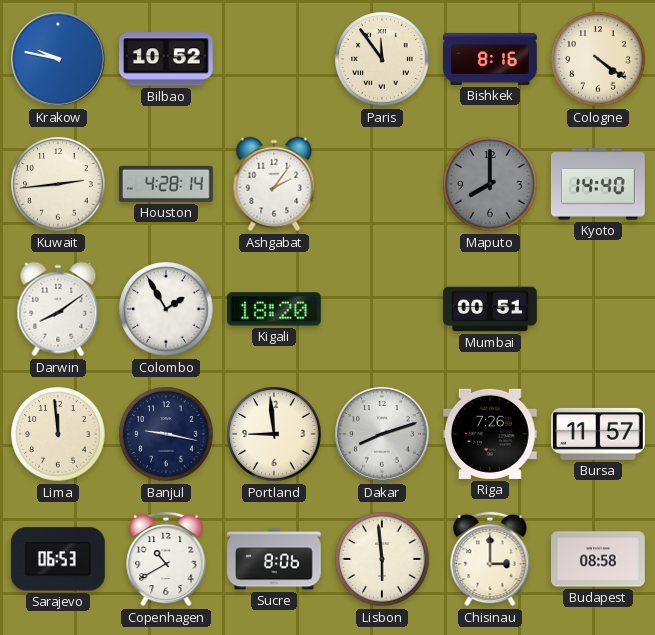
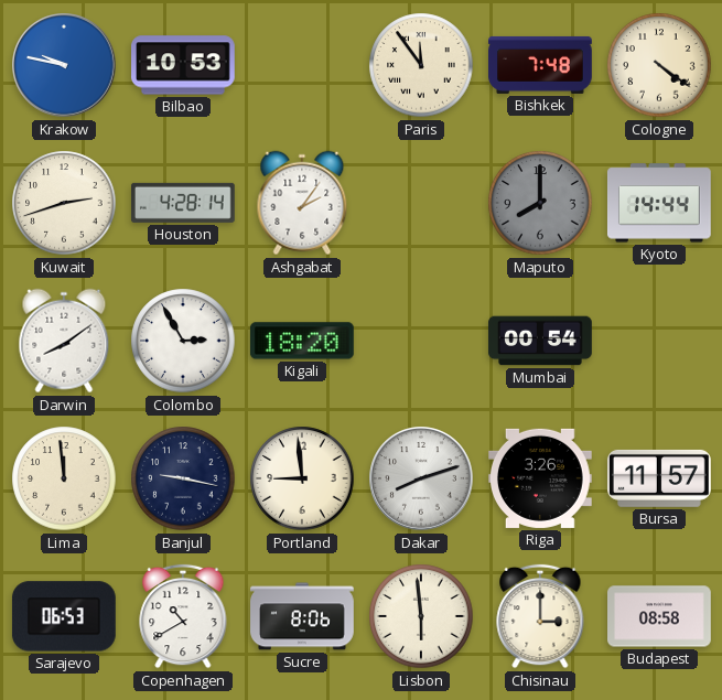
Bilbao: 10:52 -> 10:53
Bishkek: 8:16 -> 7:48
Kuwait: 2:44 -> 2:42
Kyoto: 14:40 -> 14:44
Colombo: 1:55 -> 2:55
Mumbai: 00:51 -> 00:54
Riga: 7:26 -> 3:26
